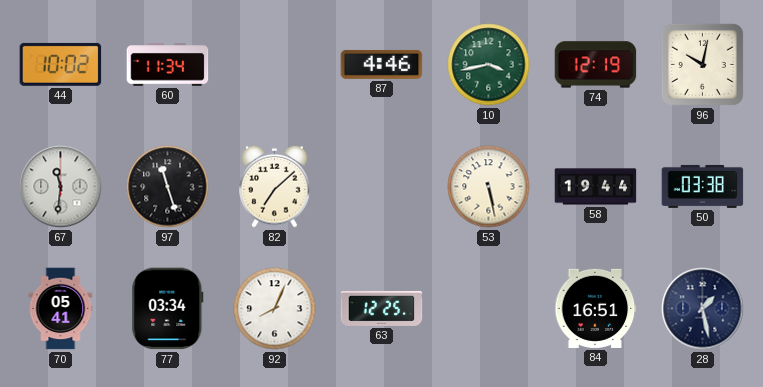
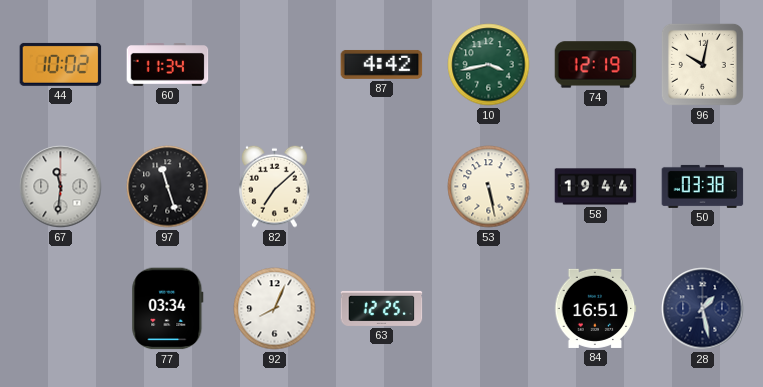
87: 4:46 -> 4:42
70: 05:41 -> none
